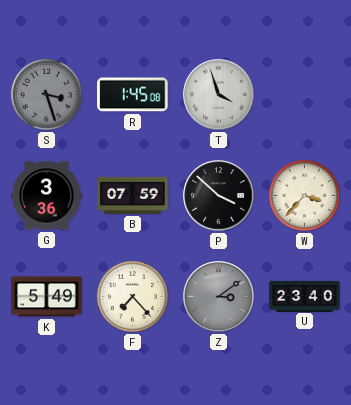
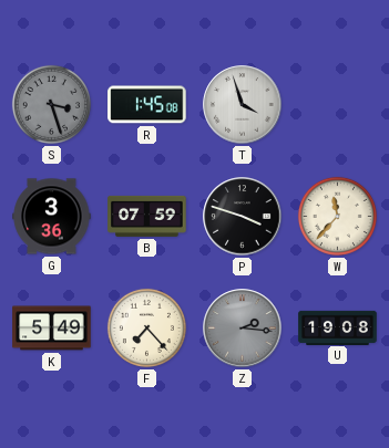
P: 3:52 -> 3:48
W: 3:37 -> 11:37
Z: 3:09 -> 2:16
U: 23:40 -> 19:08
